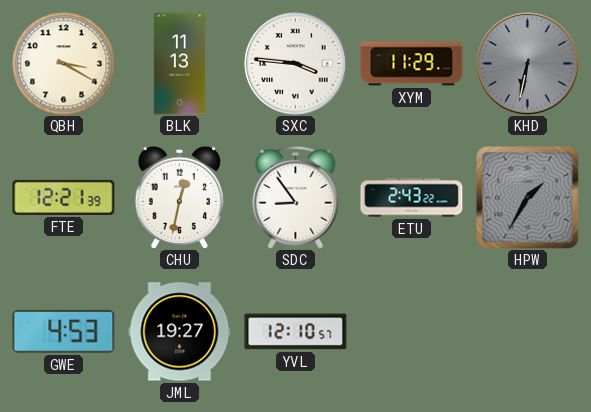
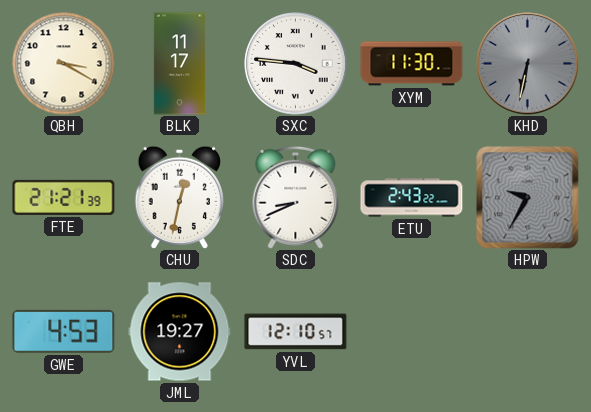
BLK: 11:13 -> 11:17
XYM: 11:29 -> 11:30
FTE: 12:21 -> 21:21
SDC: 8:54 -> 8:41
HPW: 1:35 -> 9:35
